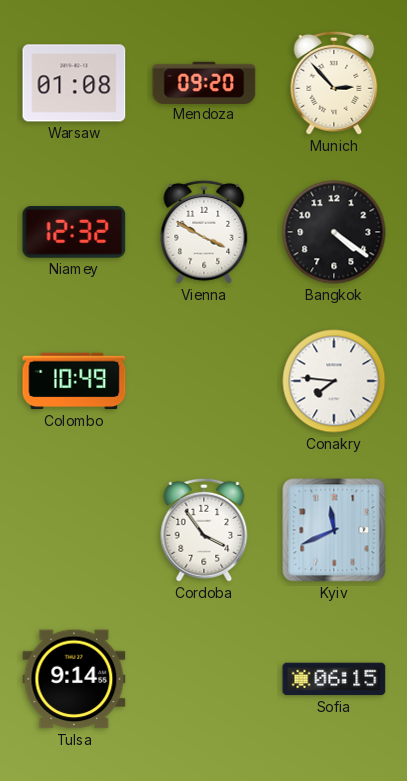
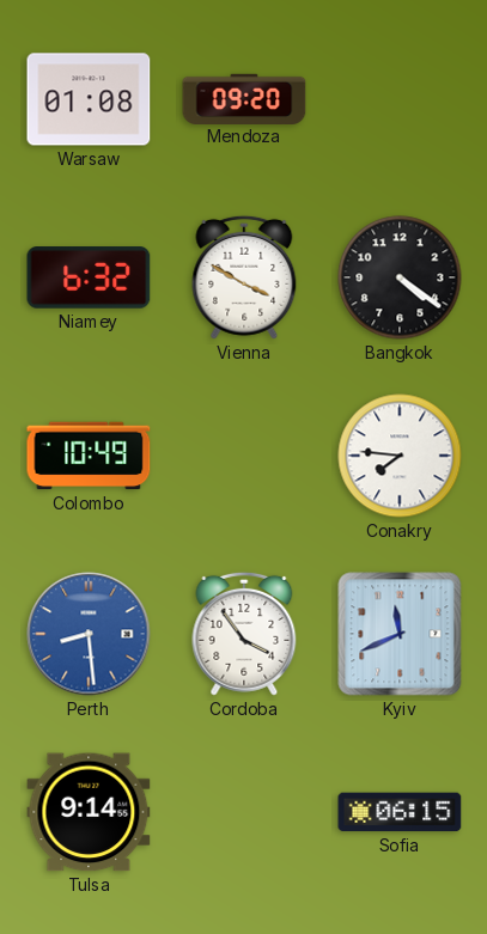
Munich: 2:53 -> none
Niamey: 12:32 -> 6:32
Perth: none -> 8:29
